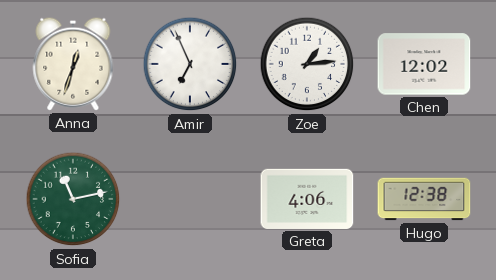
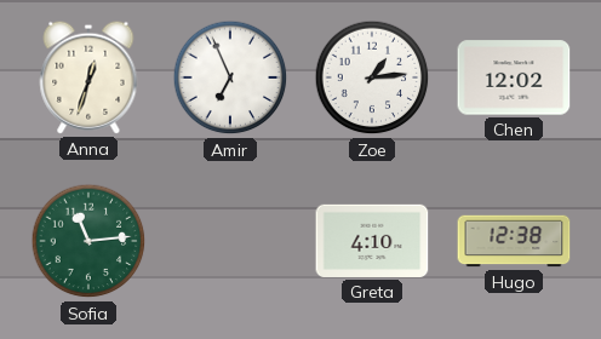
Sofia: 11:13 -> 11:14
Greta: 4:06 -> 4:10
